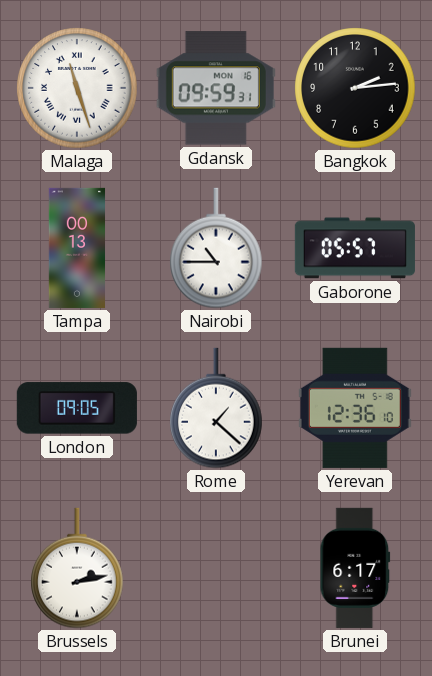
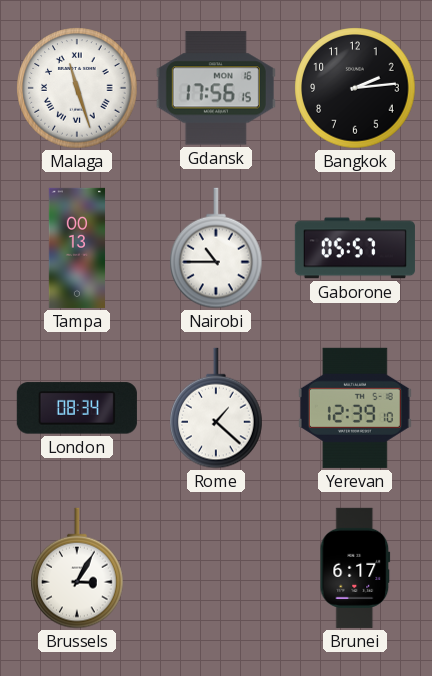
Gdansk: 09:59 -> 17:56
London: 09:05 -> 08:34
Yerevan: 12:36 -> 12:39
Brussels: 2:13 -> 3:05
